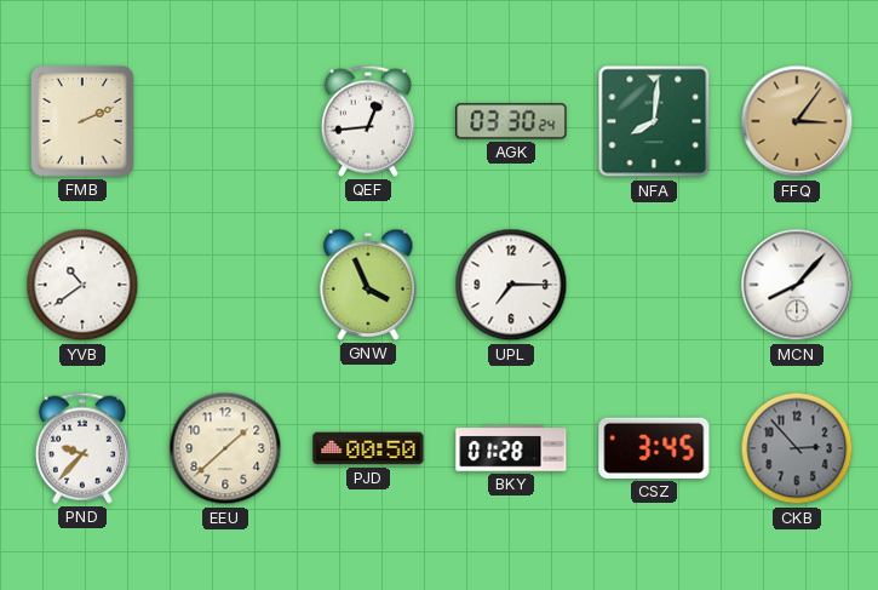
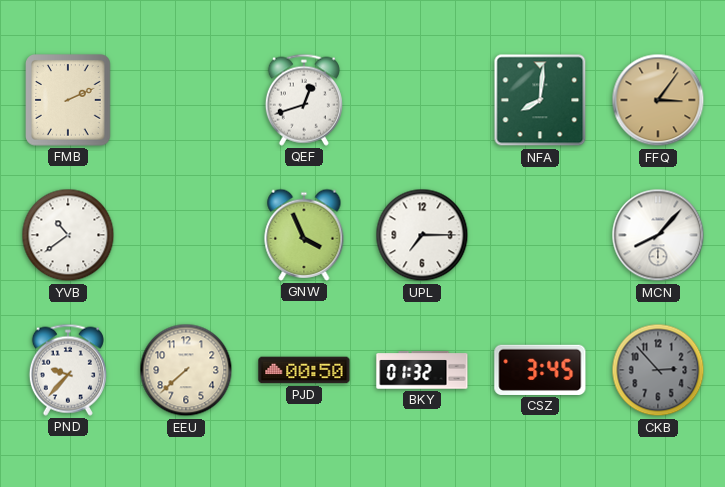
QEF: 12:44 -> 12:42
AGK: 03:30 -> none
EEU: 1:38 -> 7:38
BKY: 01:28 -> 01:32
